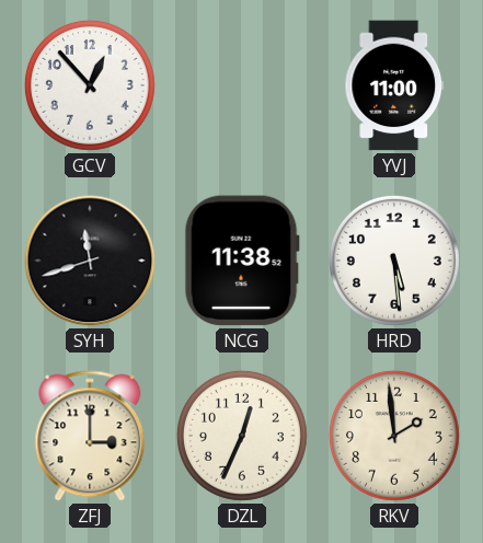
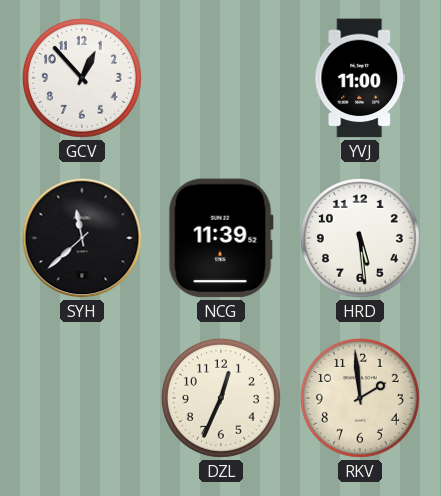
SYH: 11:42 -> 11:38
NCG: 11:38 -> 11:39
ZFJ: 3:00 -> none
